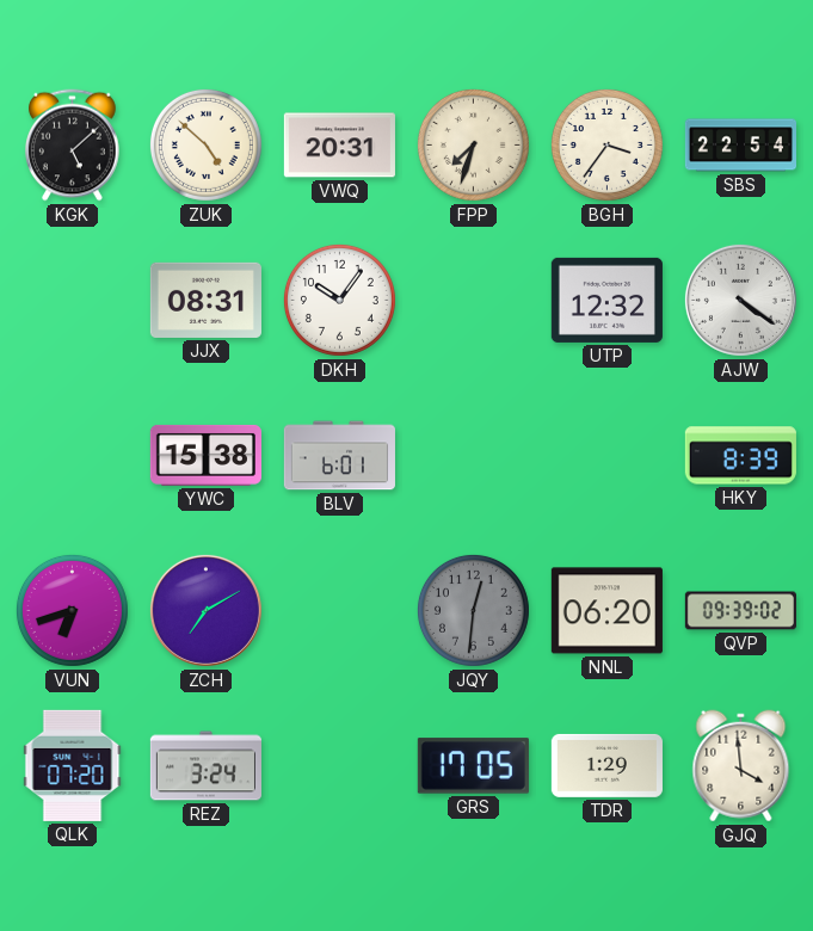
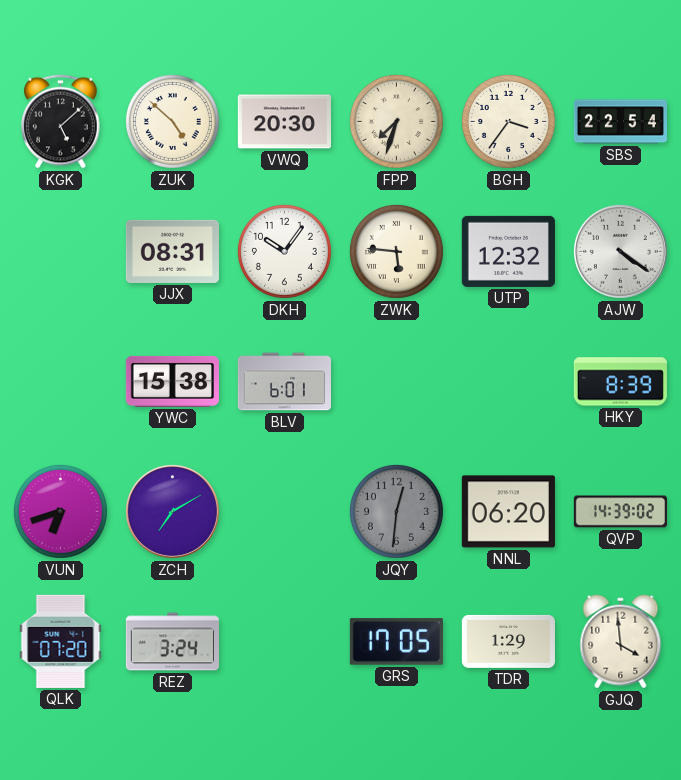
VWQ: 20:31 -> 20:30
ZWK: none -> 5:46
QVP: 09:39 -> 14:39
